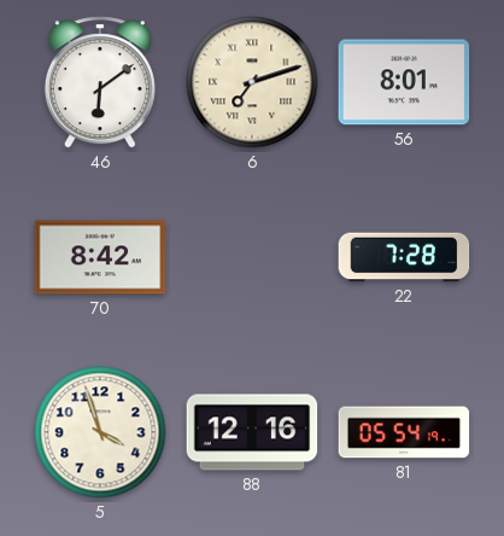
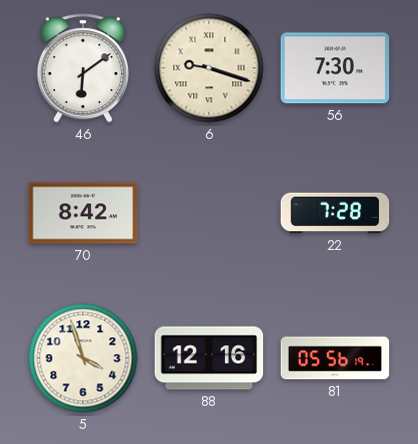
6: 7:12 -> 9:18
56: 8:01 -> 7:30
81: 05:54 -> 05:56
